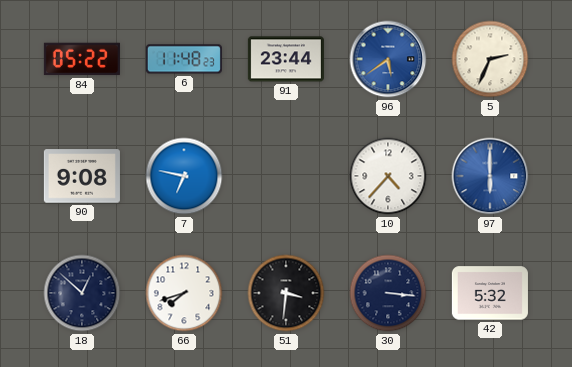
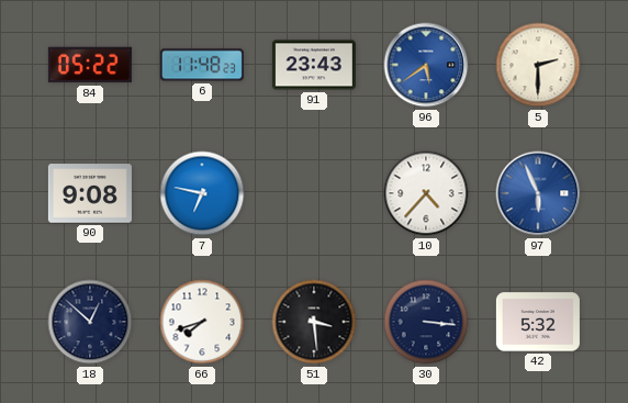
91: 23:44 -> 23:43
5: 2:34 -> 2:30
97: 6:00 -> 5:56
51: 3:31 -> 3:29
